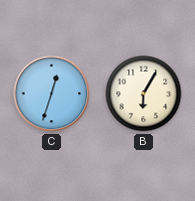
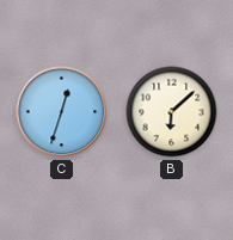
B: 6:05 -> 6:08
